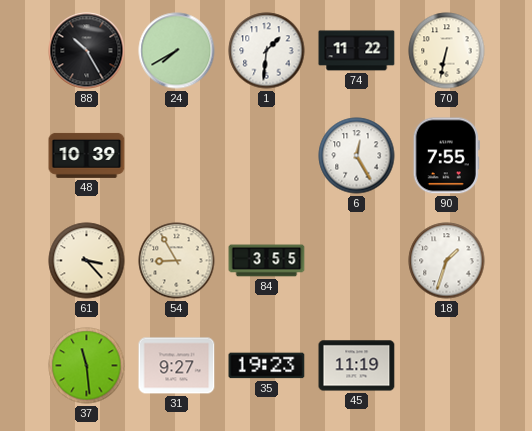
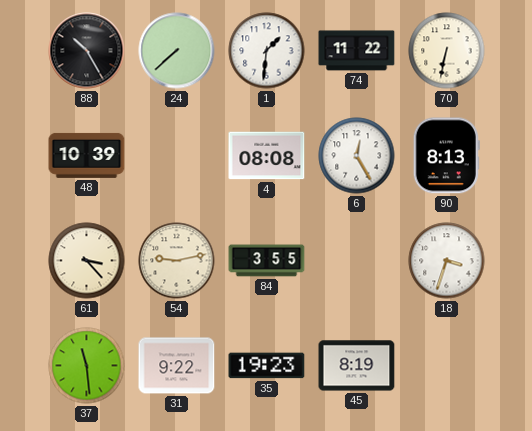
24: 7:40 -> 7:38
4: none -> 08:08
90: 7:55 -> 8:13
54: 8:55 -> 9:13
18: 1:33 -> 3:33
31: 9:27 -> 9:22
45: 11:19 -> 8:19
